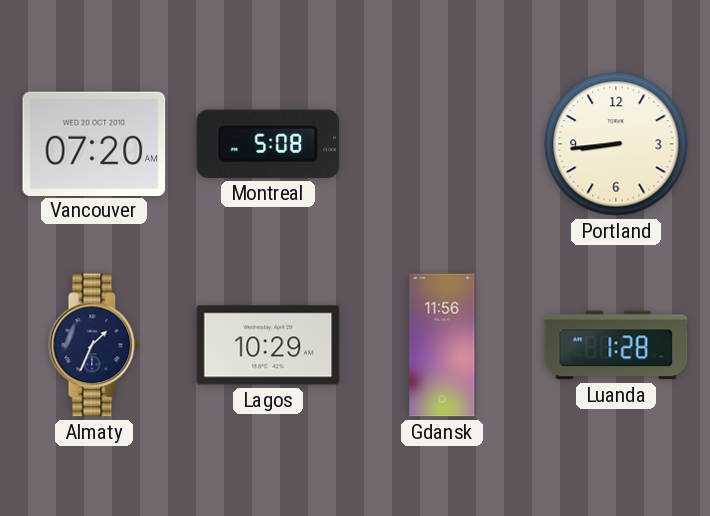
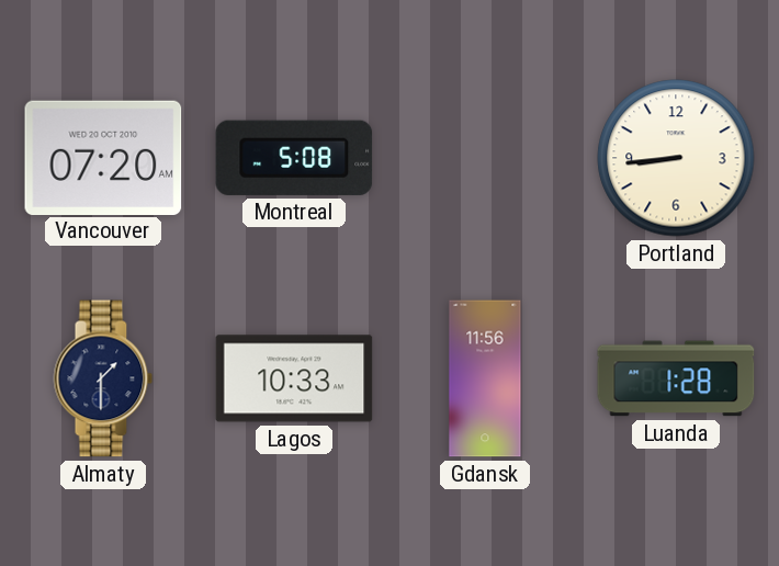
Almaty: 1:34 -> 1:30
Lagos: 10:29 -> 10:33
